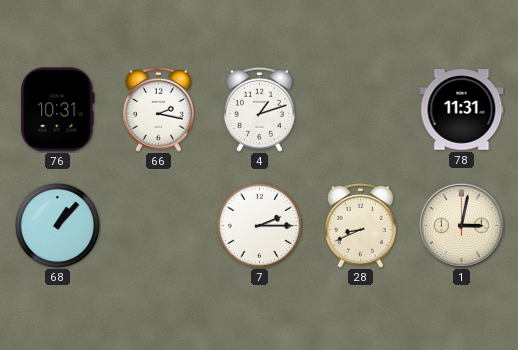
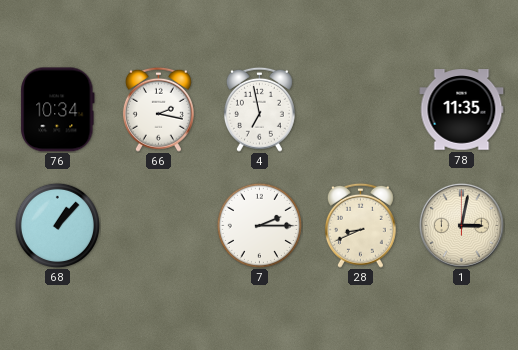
76: 10:31 -> 10:34
4: 1:12 -> 6:58
78: 11:31 -> 11:35
